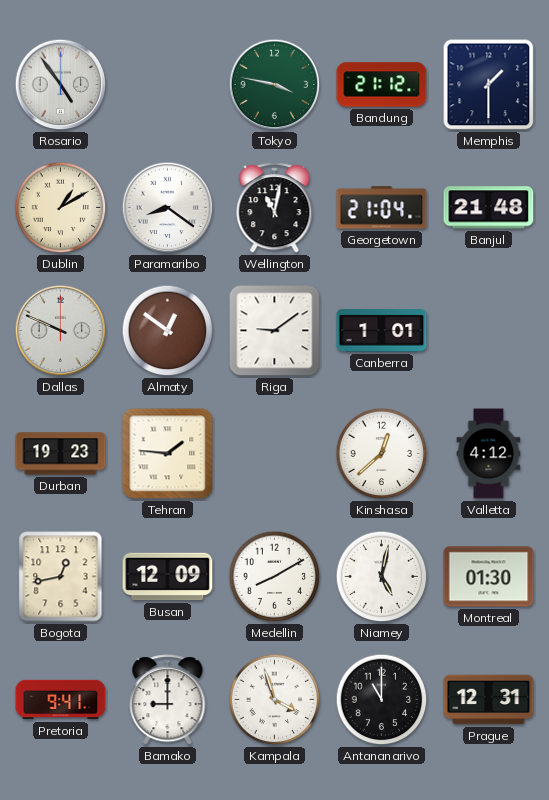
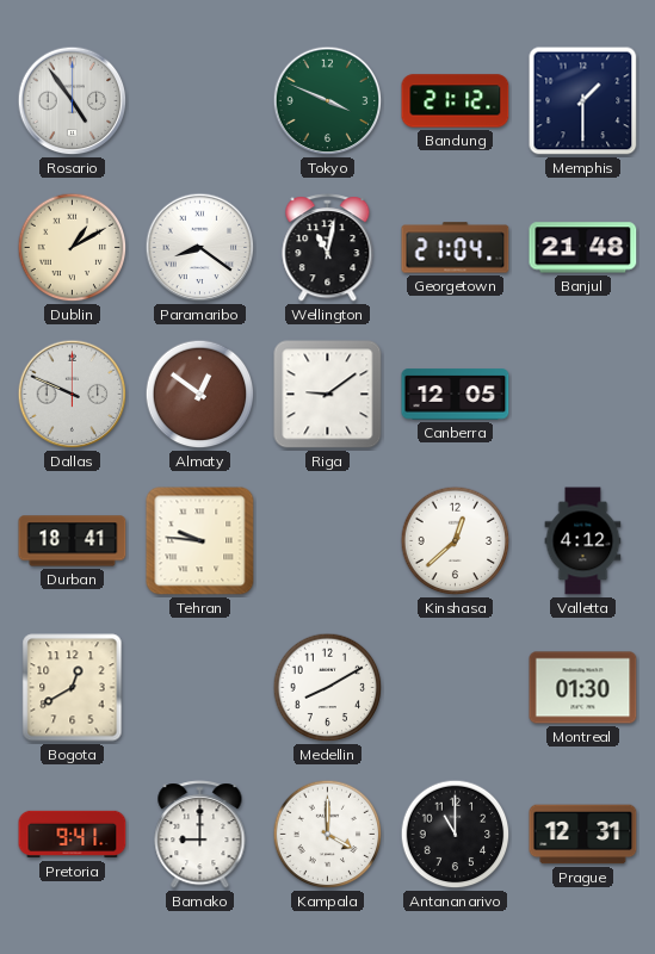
Tokyo: 3:47 -> 3:49
Canberra: 1:01 -> 12:05
Durban: 19:23 -> 18:41
Tehran: 1:46 -> 9:46
Bogota: 12:43 -> 12:40
Busan: 12:09 -> none
Niamey: 5:02 -> none
Kampala: 3:57 -> 4:00
